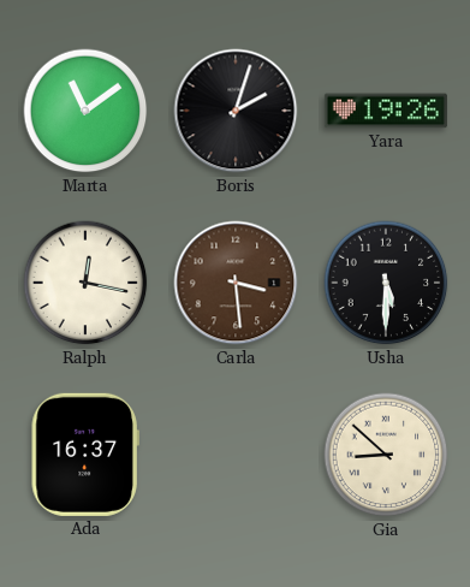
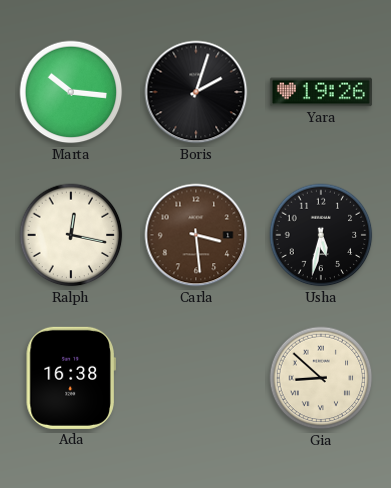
Marta: 11:09 -> 10:16
Usha: 5:30 -> 5:32
Ada: 16:37 -> 16:38
